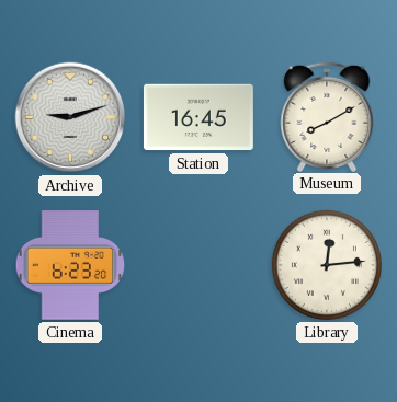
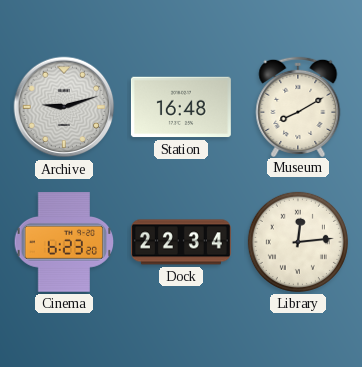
Station: 16:45 -> 16:48
Dock: none -> 22:34
